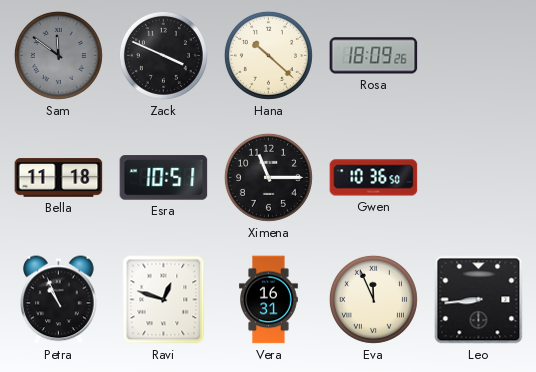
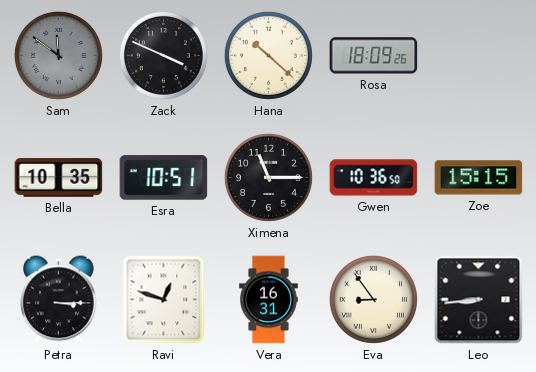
Bella: 11:18 -> 10:35
Zoe: none -> 15:15
Petra: 10:56 -> 3:15
Eva: 11:56 -> 8:54
